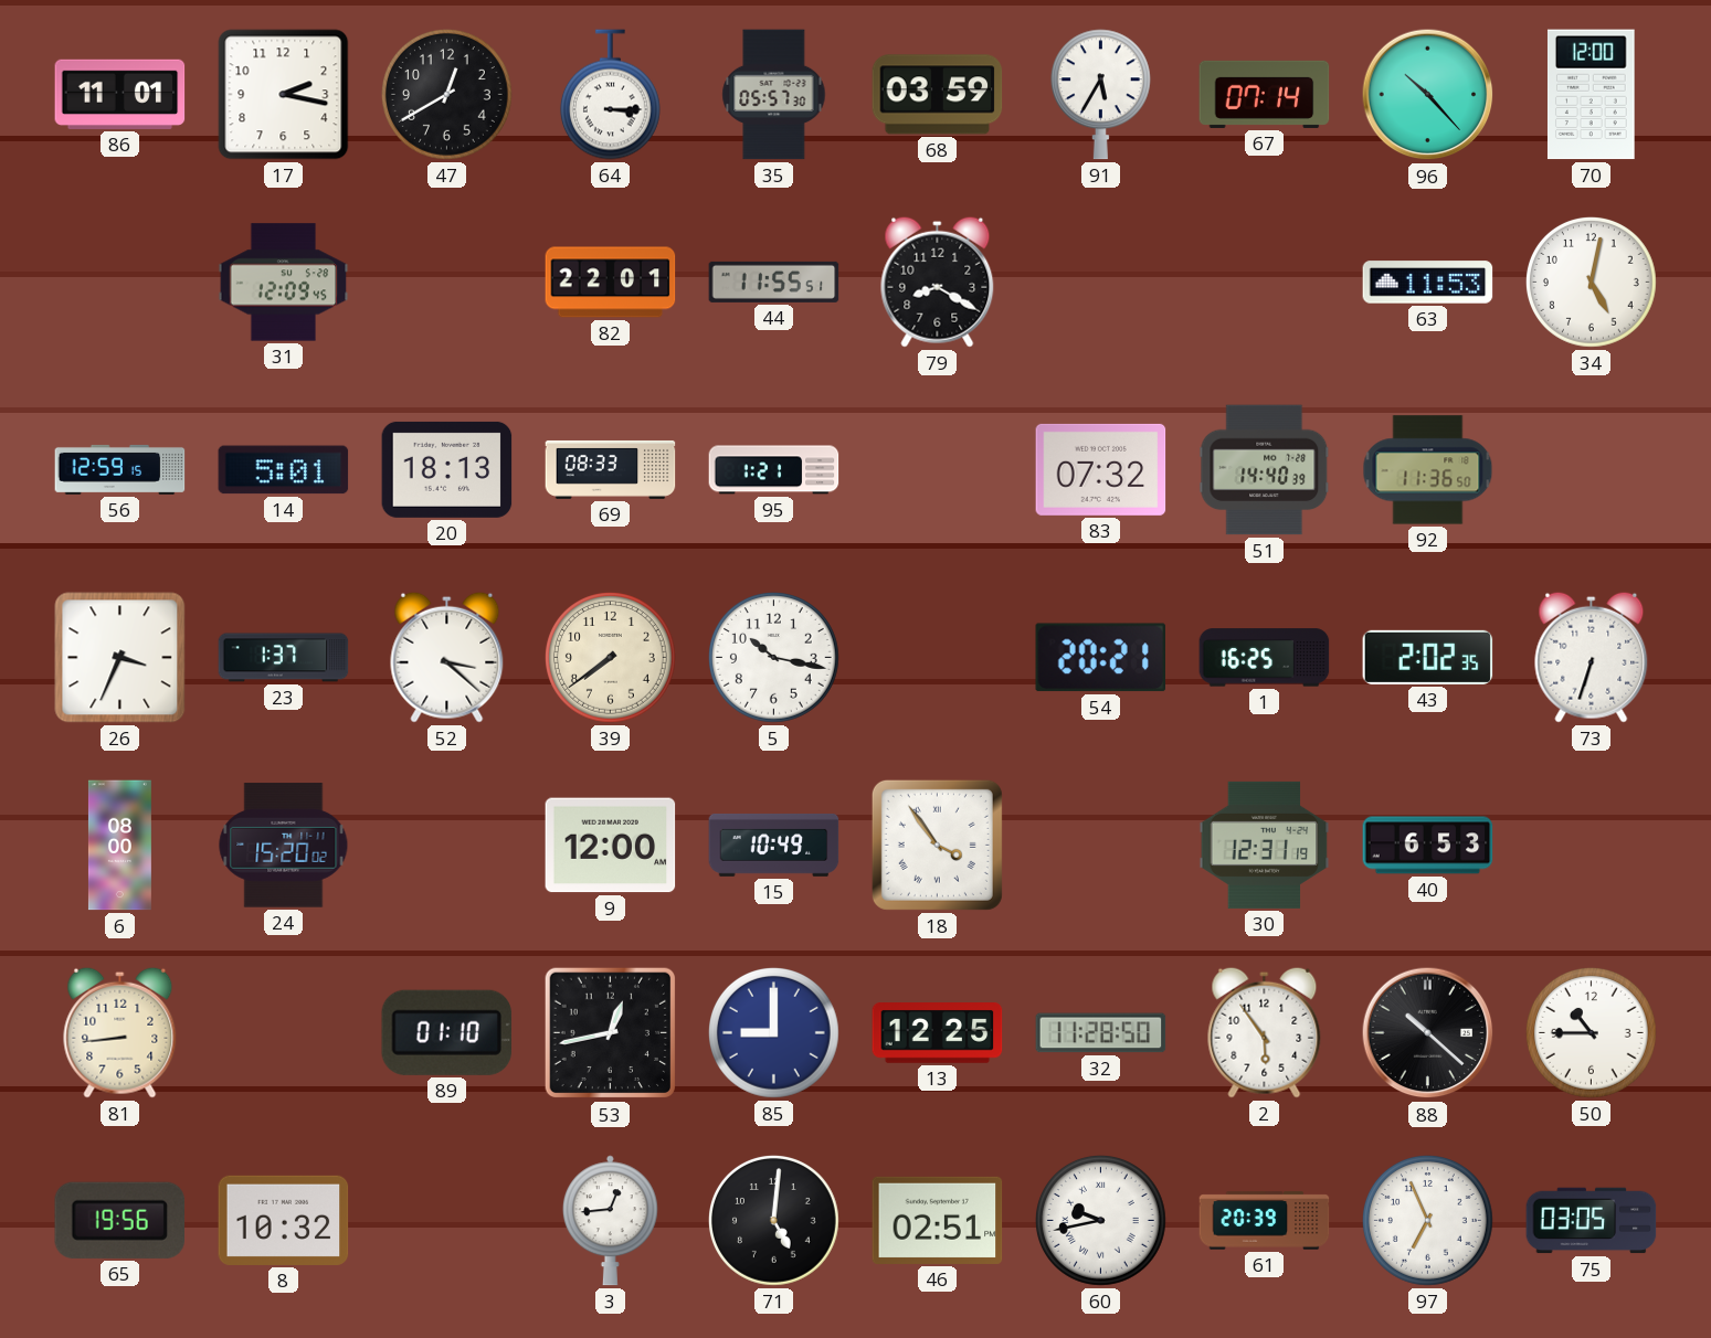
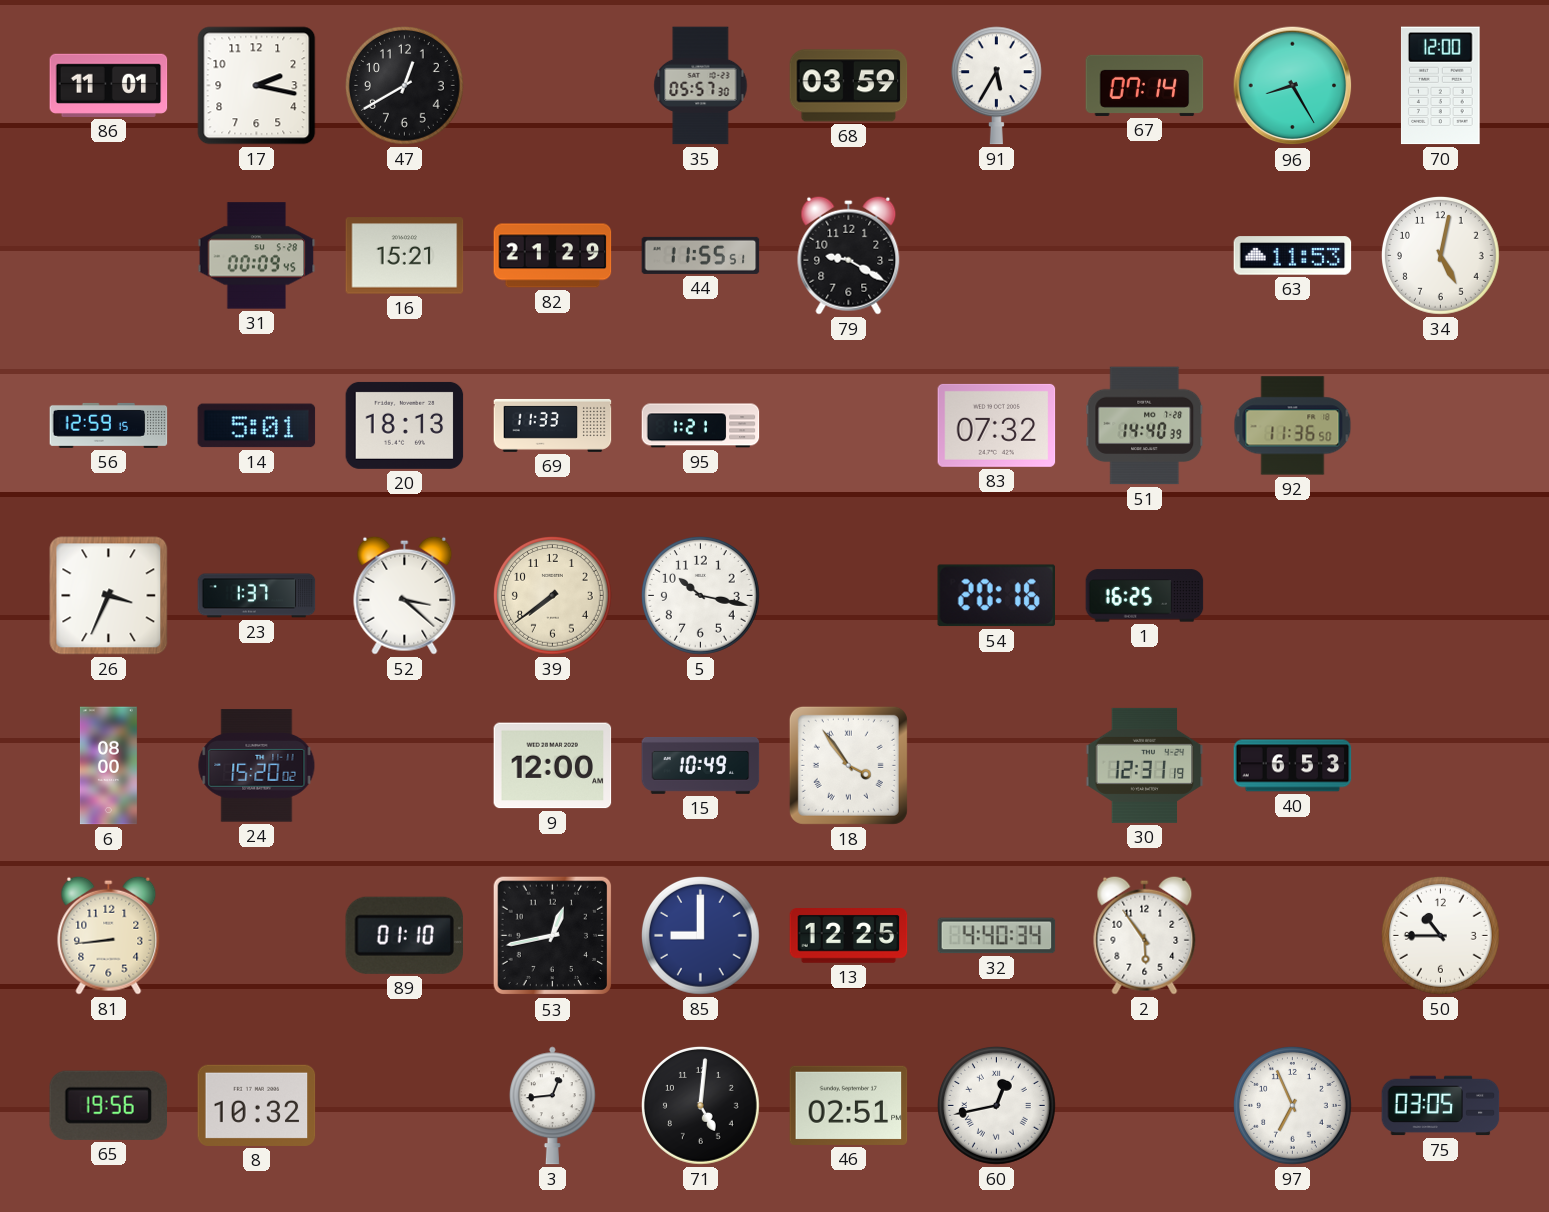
64: 3:15 -> none
96: 10:23 -> 8:25
31: 12:09 -> 00:09
16: none -> 15:21
82: 22:01 -> 21:29
79: 8:20 -> 9:20
69: 08:33 -> 11:33
54: 20:21 -> 20:16
43: 2:02 -> none
73: 6:33 -> none
32: 11:28 -> 4:40
88: 10:22 -> none
60: 9:43 -> 12:43
61: 20:39 -> none
